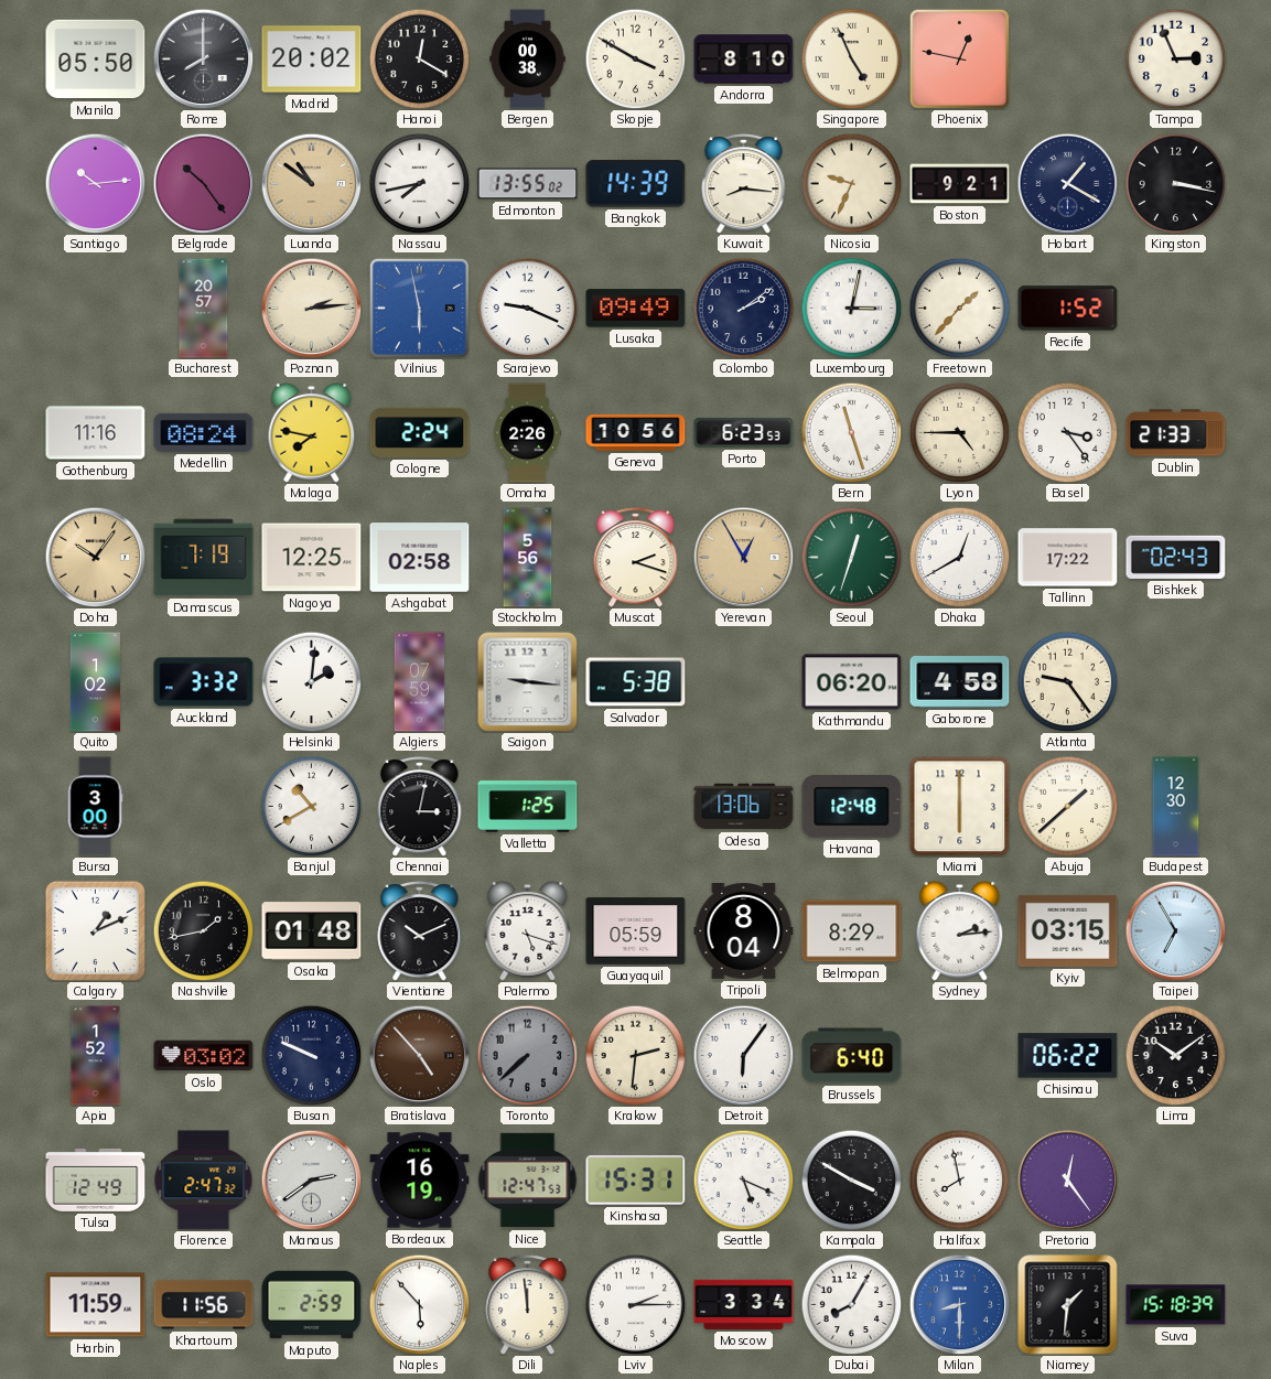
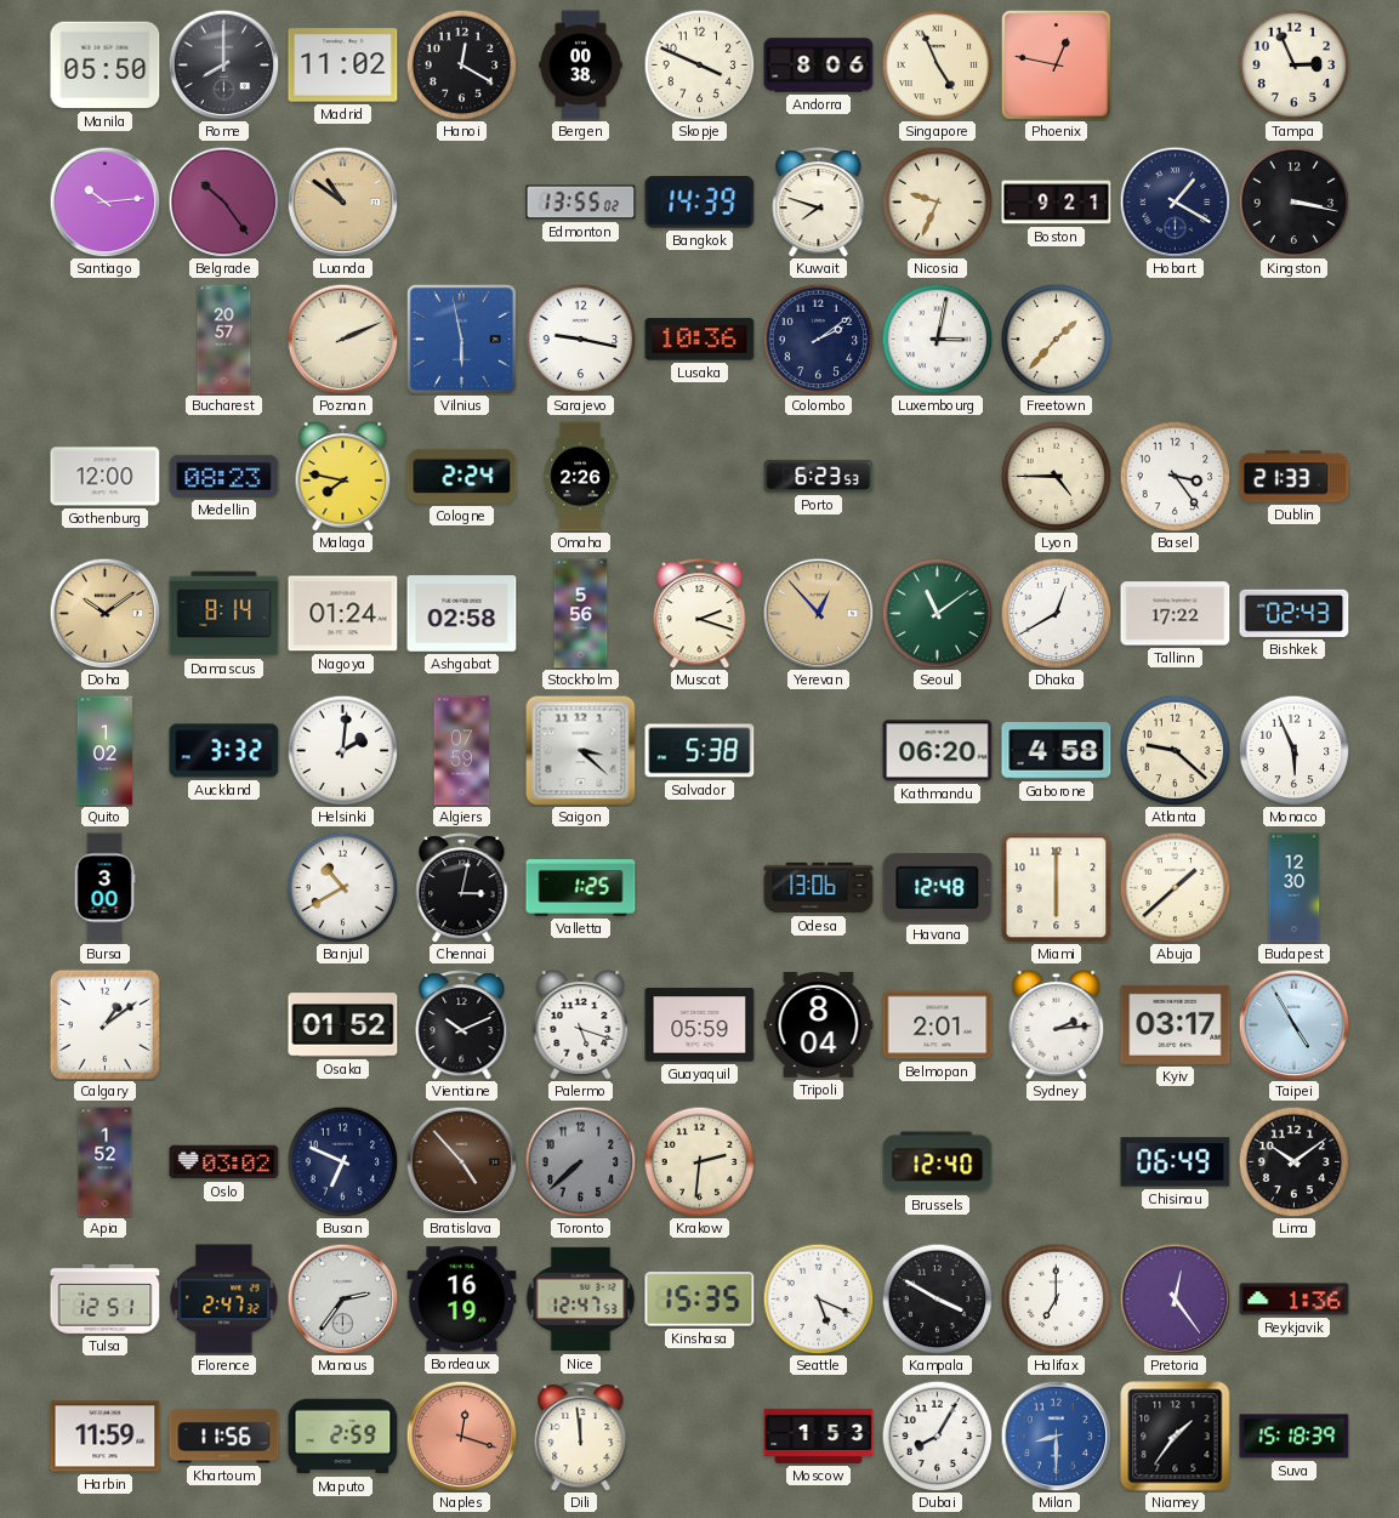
Madrid: 20:02 -> 11:02
Skopje: 3:50 -> 3:49
Andorra: 8:10 -> 8:06
Nassau: 7:43 -> none
Kuwait: 8:16 -> 7:48
Poznan: 2:14 -> 2:11
Sarajevo: 9:19 -> 9:17
Lusaka: 09:49 -> 10:36
Recife: 1:52 -> none
Gothenburg: 11:16 -> 12:00
Medellin: 08:24 -> 08:23
Geneva: 10:56 -> none
Bern: 11:27 -> none
Doha: 10:06 -> 10:09
Damascus: 7:19 -> 8:14
Nagoya: 12:25 -> 01:24
Yerevan: 12:55 -> 12:53
Seoul: 12:33 -> 11:09
Saigon: 9:16 -> 3:22
Atlanta: 9:24 -> 9:22
Monaco: none -> 5:56
Calgary: 1:11 -> 1:09
Nashville: 1:43 -> none
Osaka: 01:48 -> 01:52
Belmopan: 8:29 -> 2:01
Kyiv: 03:15 -> 03:17
Taipei: 6:55 -> 4:55
Busan: 9:49 -> 6:49
Detroit: 6:06 -> none
Brussels: 6:40 -> 12:40
Chisinau: 06:22 -> 06:49
Tulsa: 12:49 -> 12:51
Manaus: 2:39 -> 2:36
Kinshasa: 15:31 -> 15:35
Halifax: 7:58 -> 7:00
Reykjavik: none -> 1:36
Naples: 5:53 -> 12:18
Naples dial: white -> salmon
Lviv: 2:15 -> none
Moscow: 3:34 -> 1:53
Niamey: 1:31 -> 1:36
